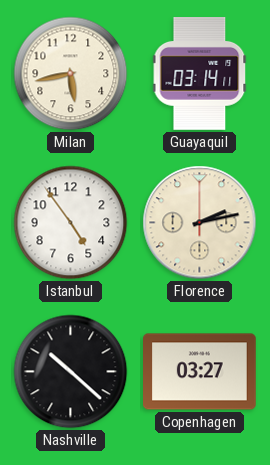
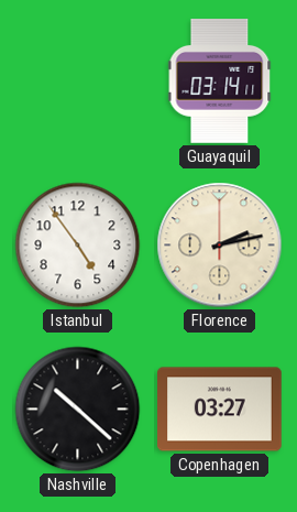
Milan: 5:43 -> none
